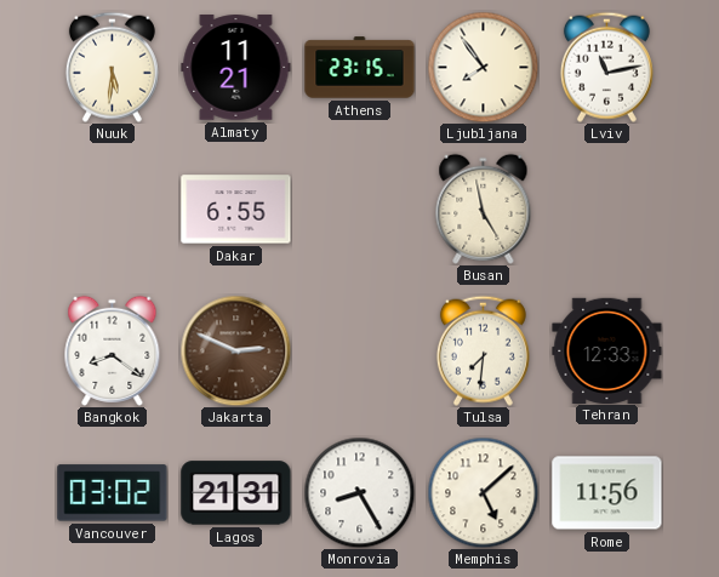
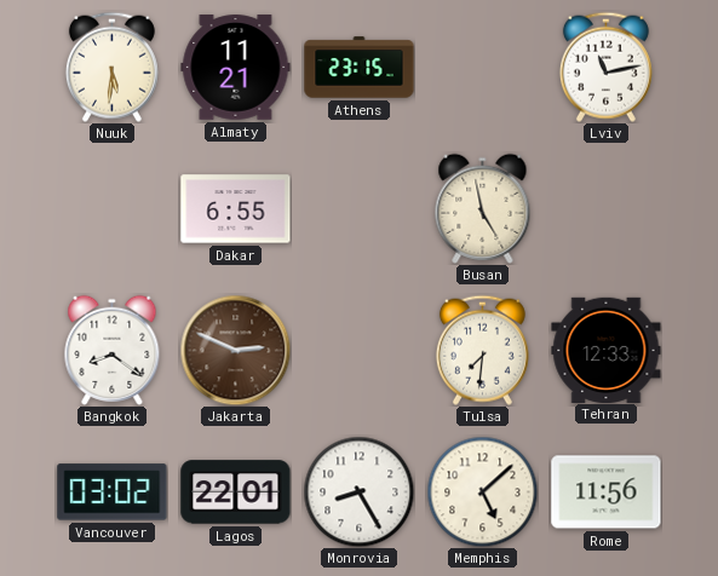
Ljubljana: 7:54 -> none
Lagos: 21:31 -> 22:01
